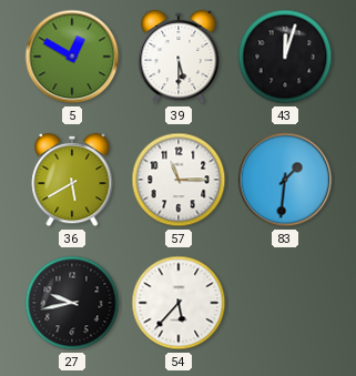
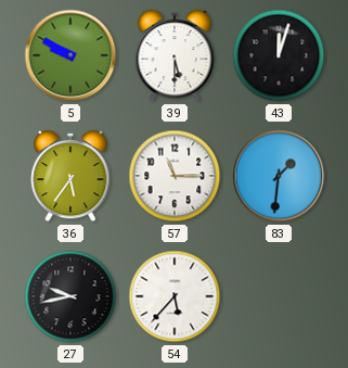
5: 12:50 -> 9:50
36: 5:40 -> 5:36
